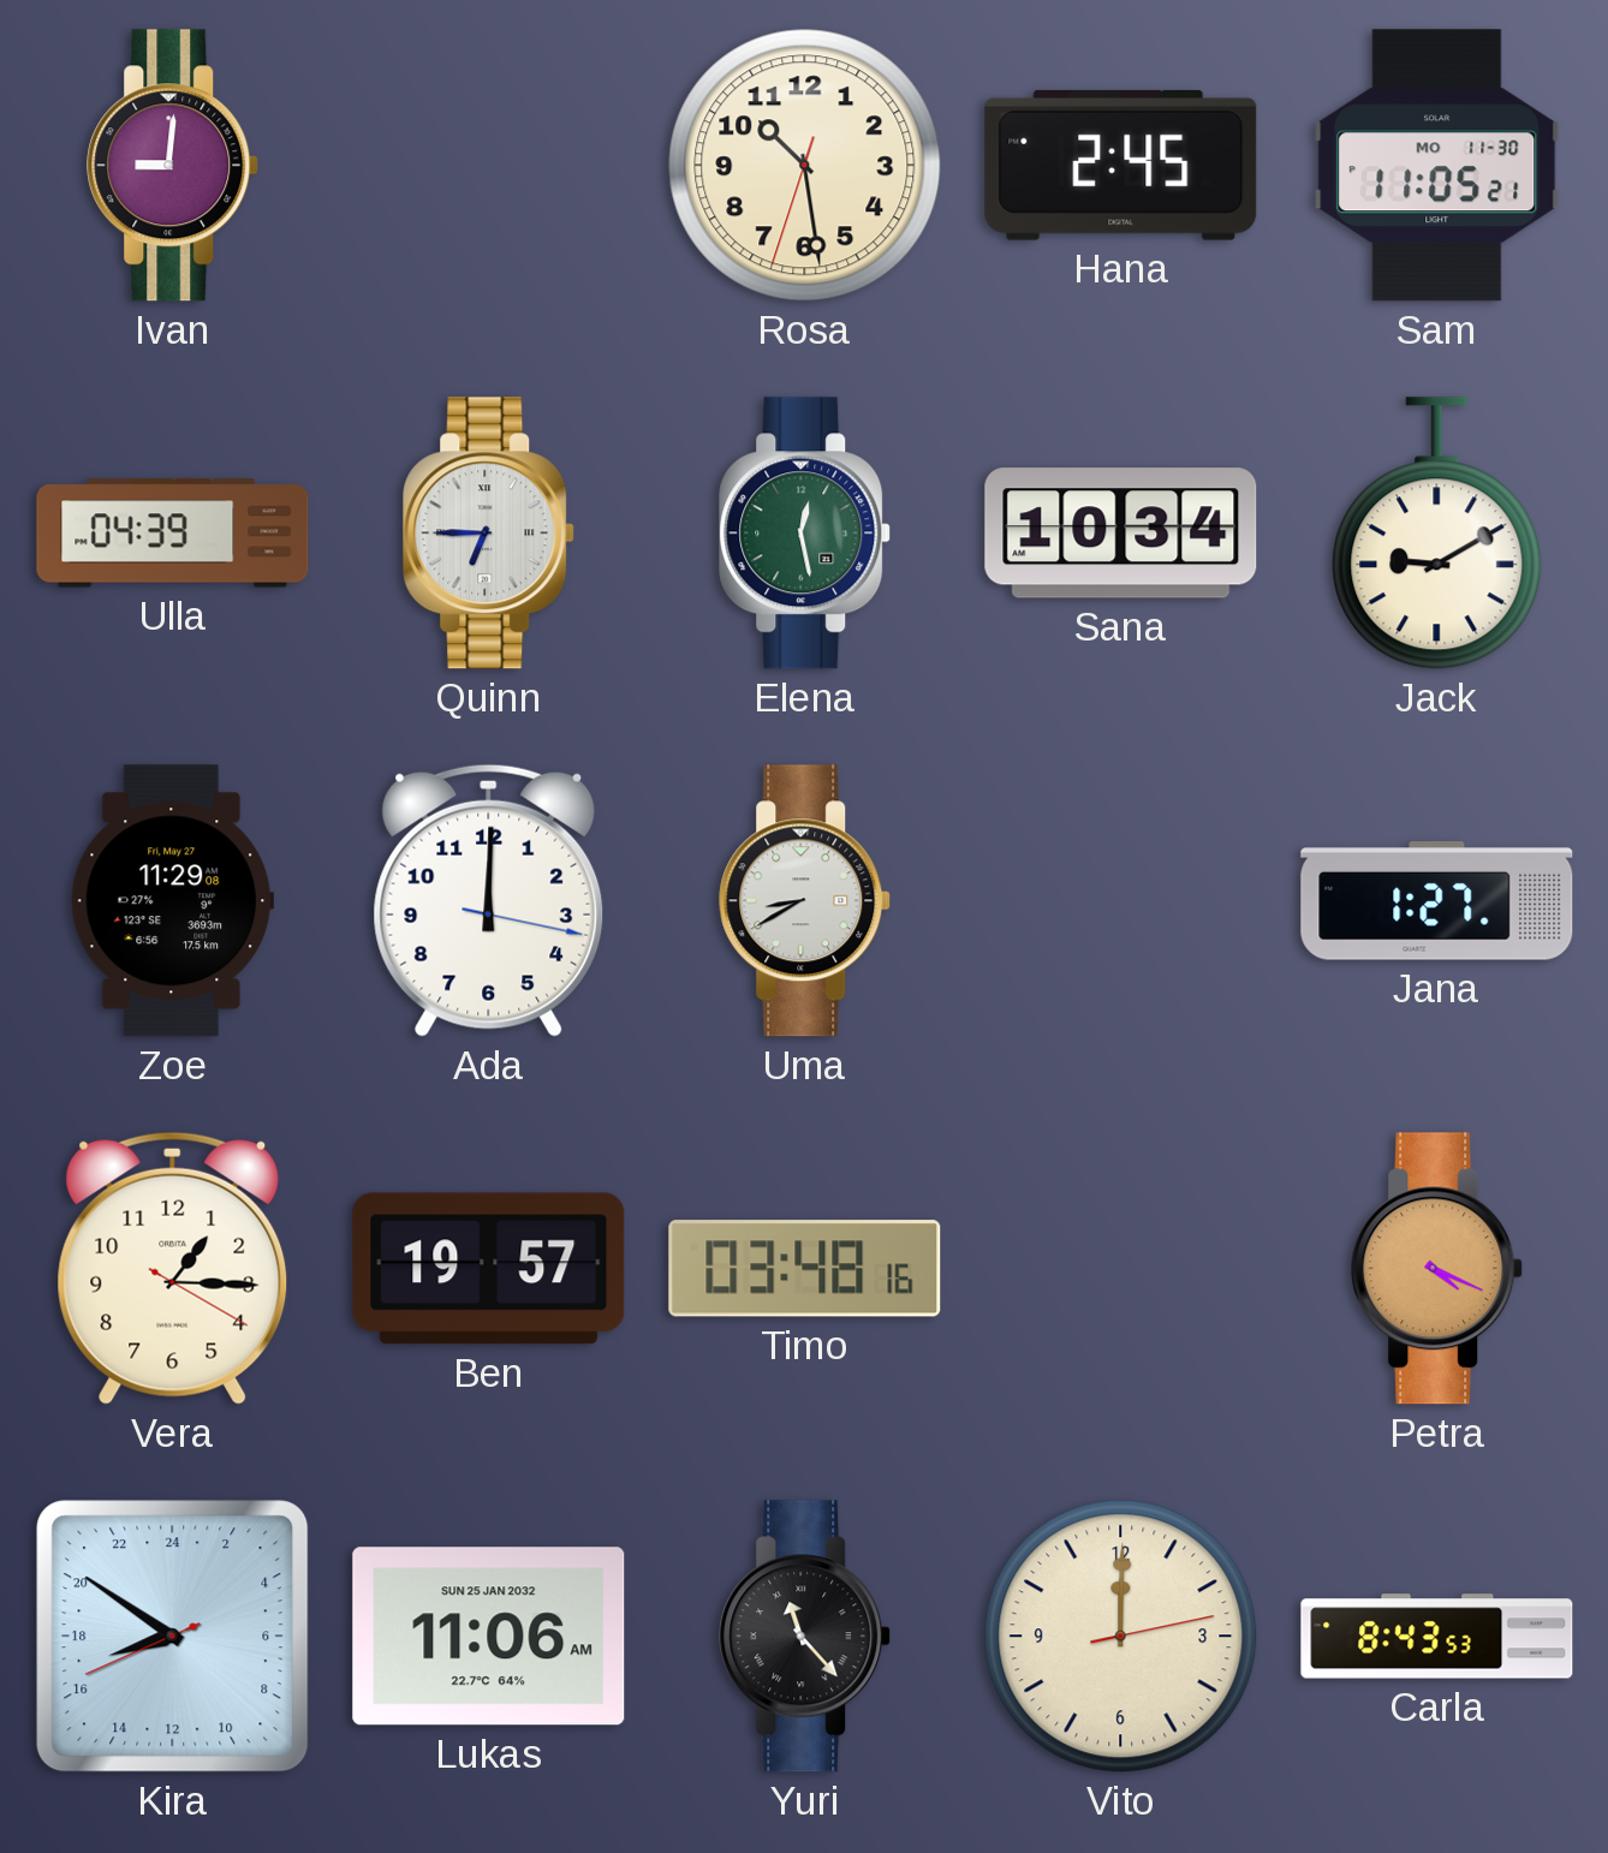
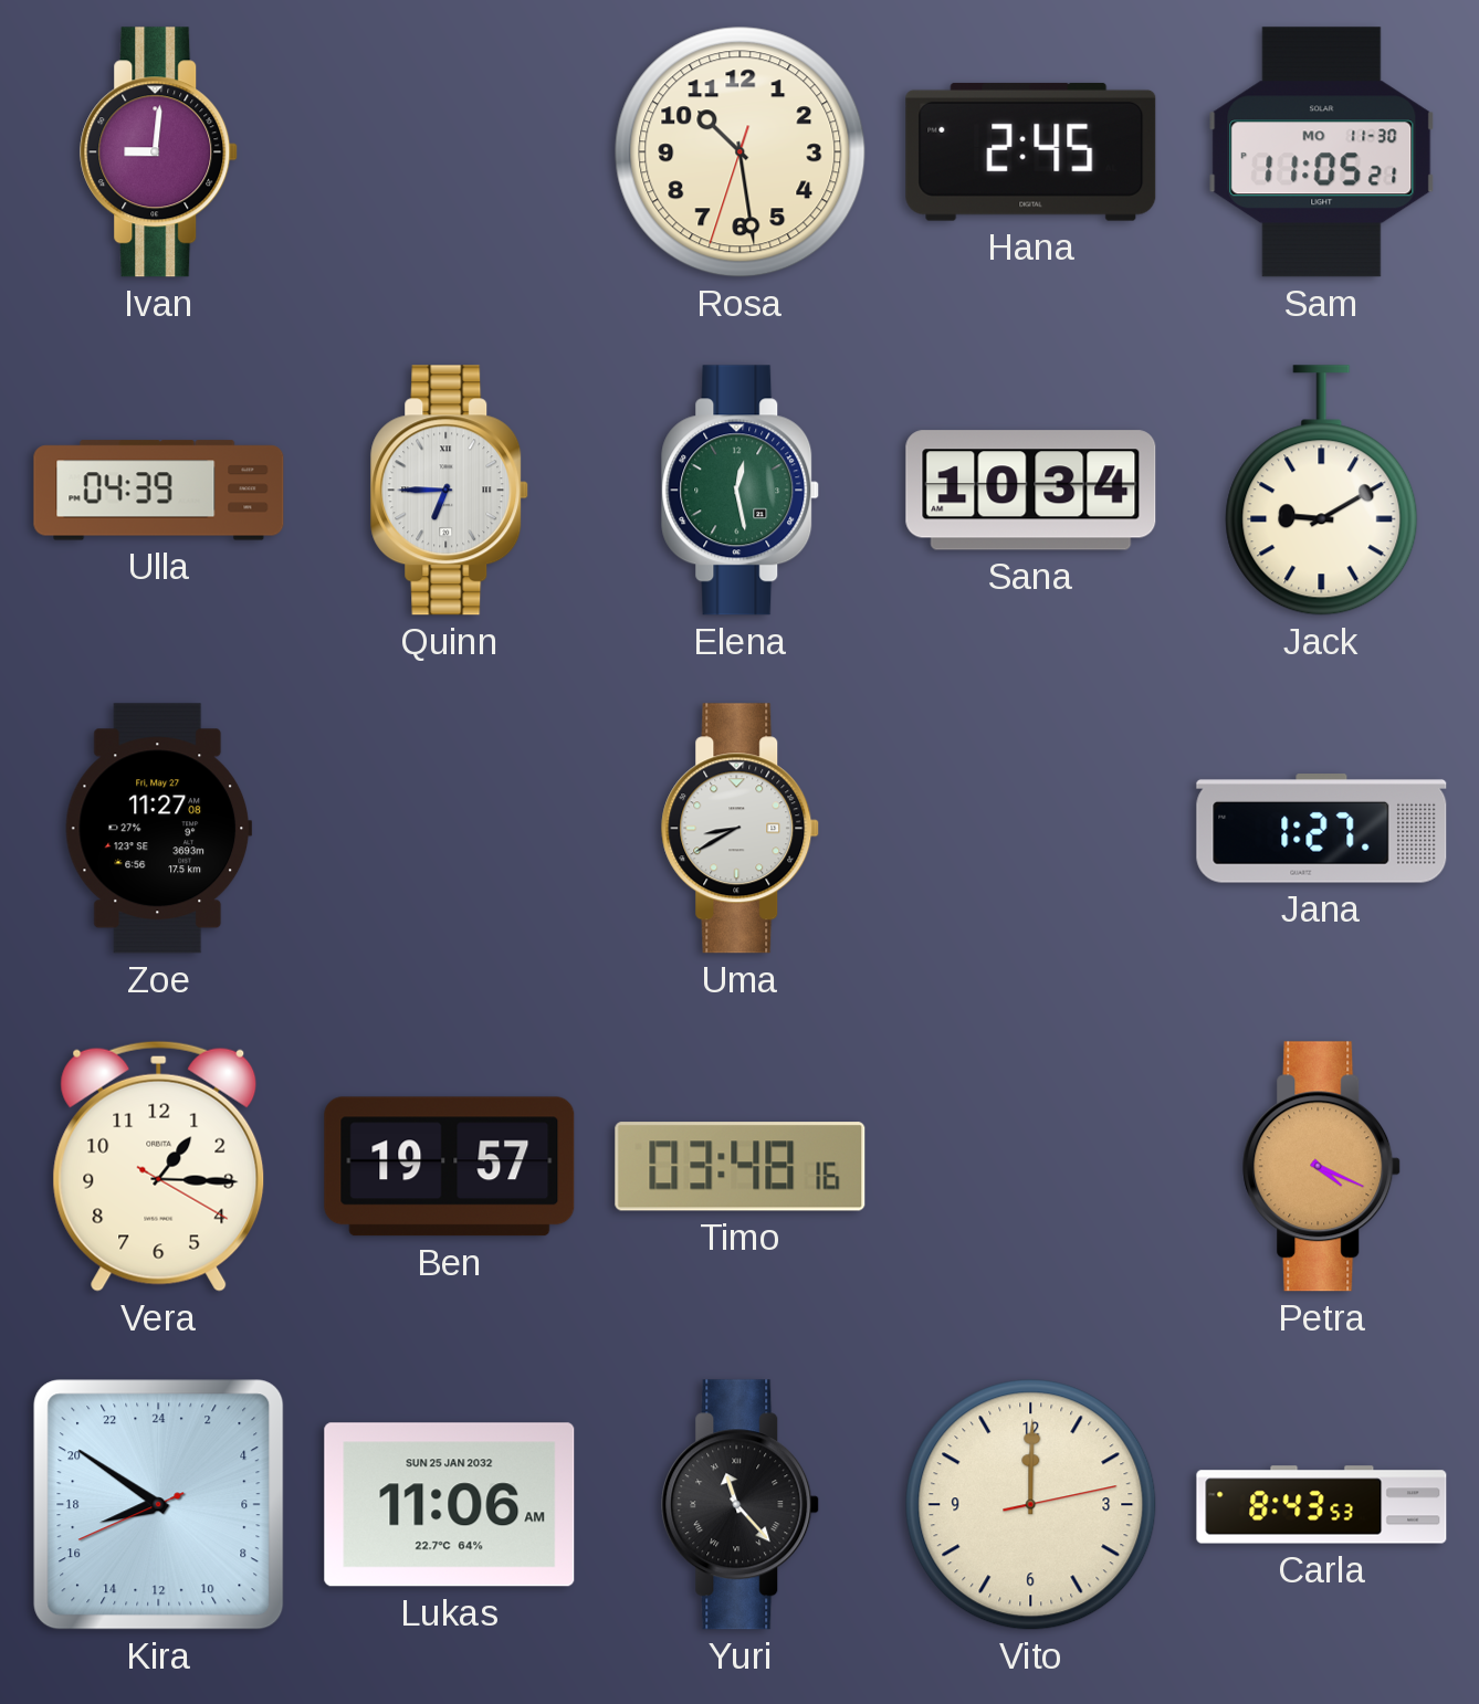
Zoe: 11:29 -> 11:27
Ada: 12:00 -> none
